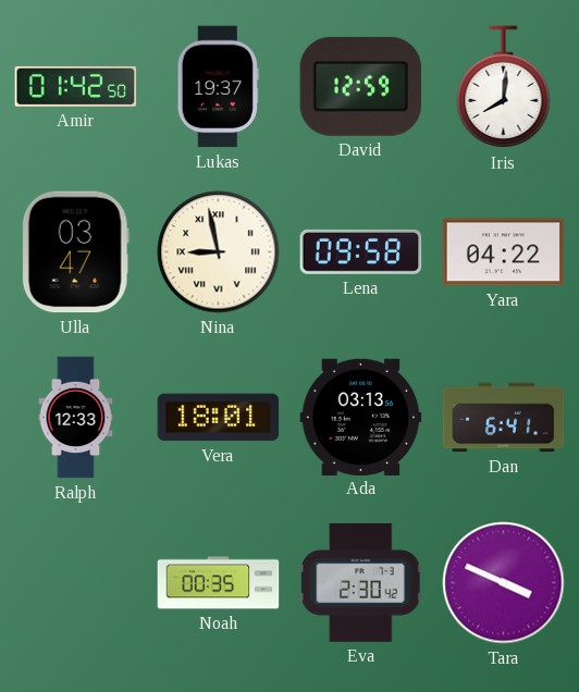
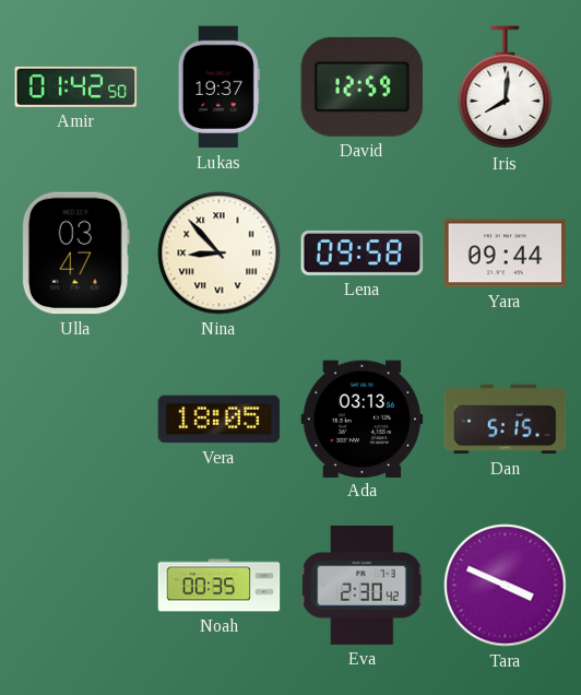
Nina: 8:58 -> 8:53
Yara: 04:22 -> 09:44
Ralph: 12:33 -> none
Vera: 18:01 -> 18:05
Dan: 6:41 -> 5:15
